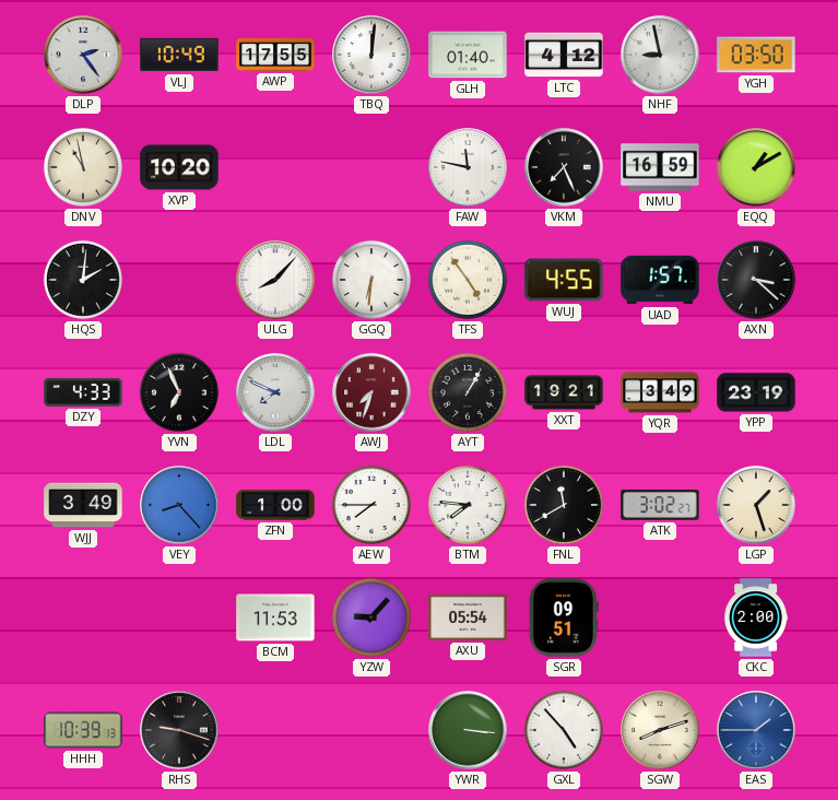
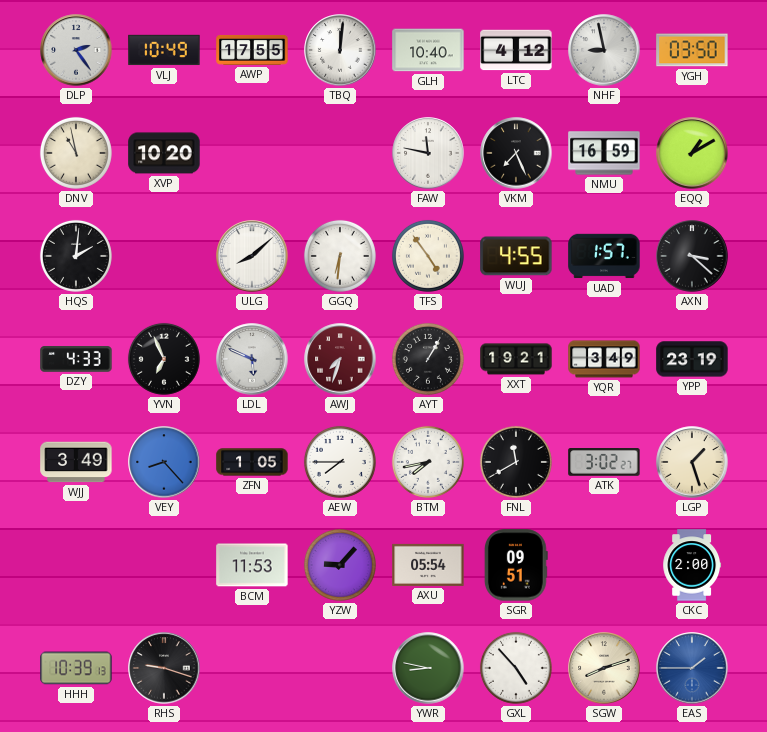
GLH: 01:40 -> 10:40
ULG: 8:07 -> 8:08
LDL: 7:49 -> 5:49
ZFN: 1:00 -> 1:05
BTM: 7:46 -> 7:43
YWR: 3:16 -> 8:47
